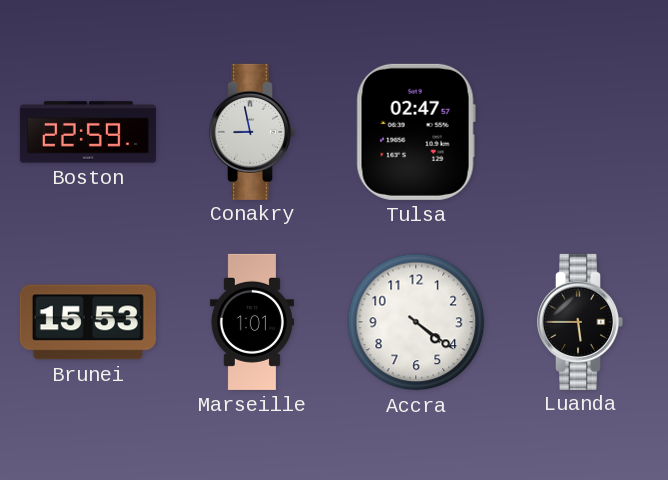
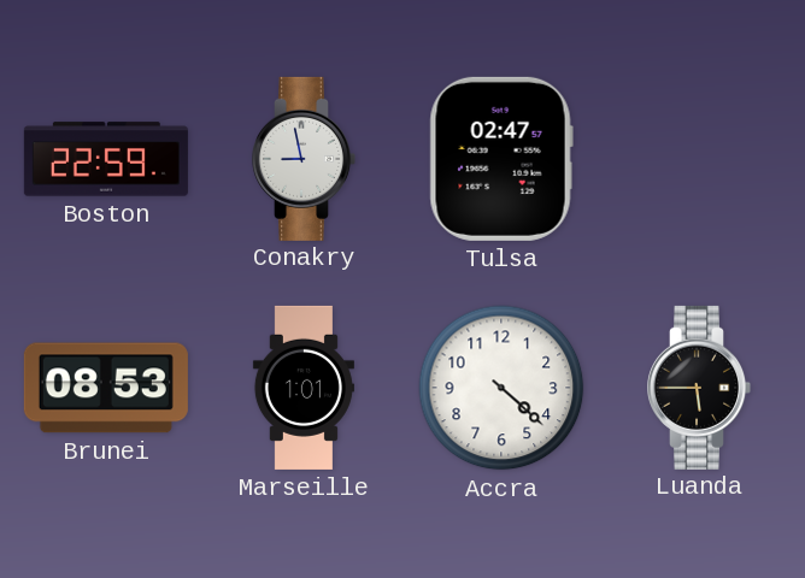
Brunei: 15:53 -> 08:53
Accra: 4:21 -> 4:22
